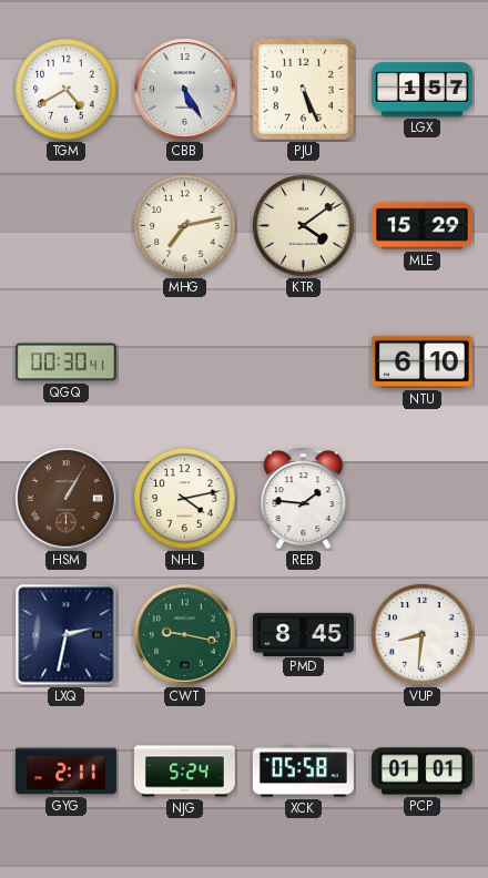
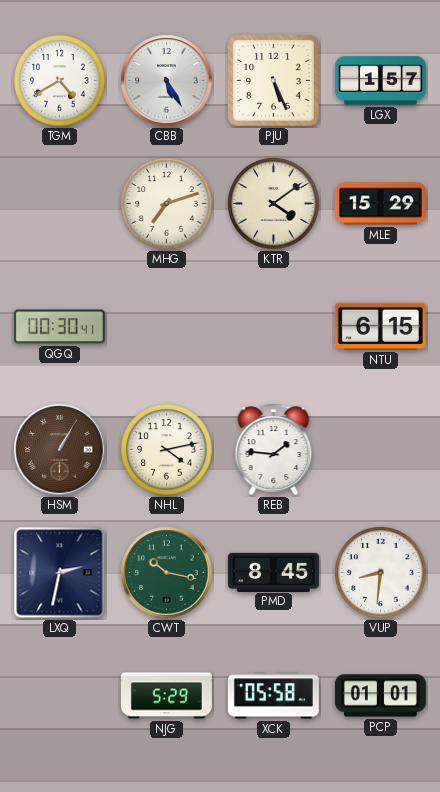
MHG: 7:13 -> 7:12
NTU: 6:10 -> 6:15
CWT: 9:17 -> 10:17
GYG: 2:11 -> none
NJG: 5:24 -> 5:29
